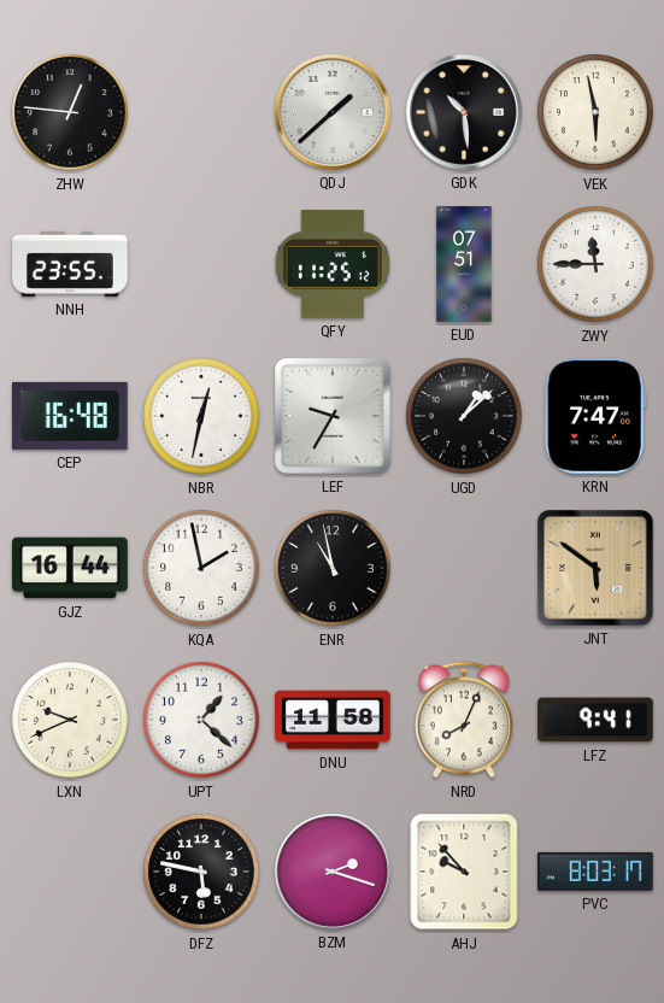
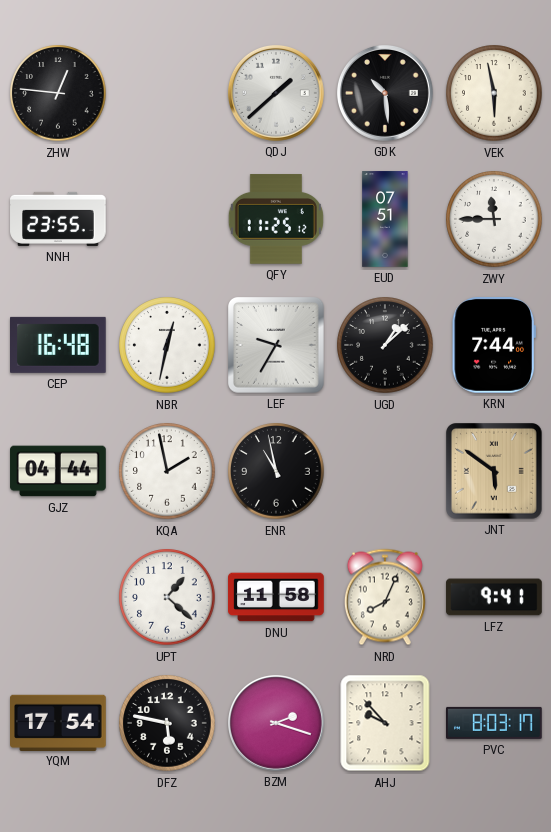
KRN: 7:47 -> 7:44
GJZ: 16:44 -> 04:44
LXN: 9:41 -> none
YQM: none -> 17:54
